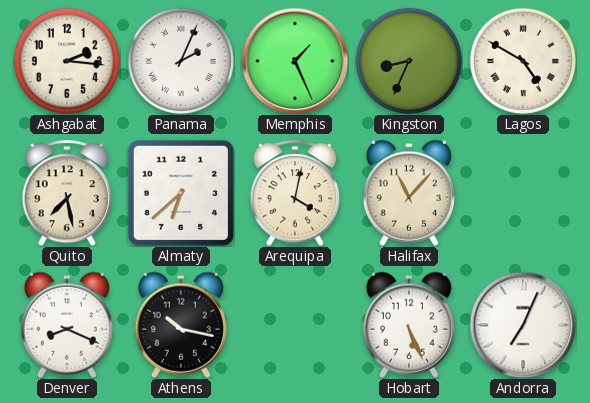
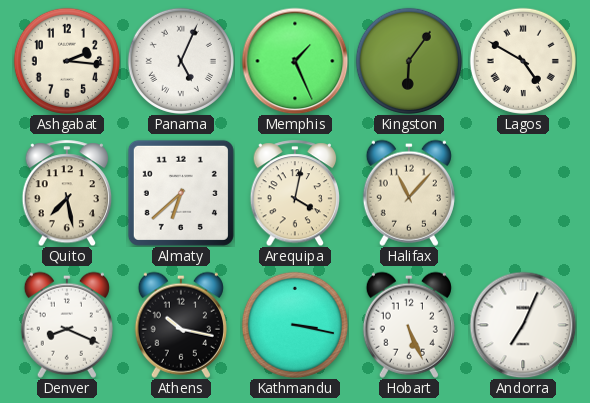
Panama: 2:04 -> 5:04
Kingston: 8:34 -> 6:06
Kathmandu: none -> 3:17
